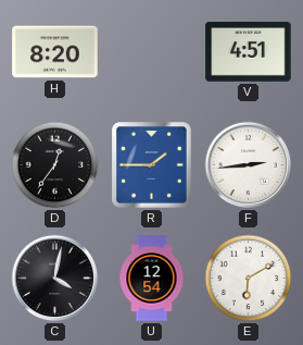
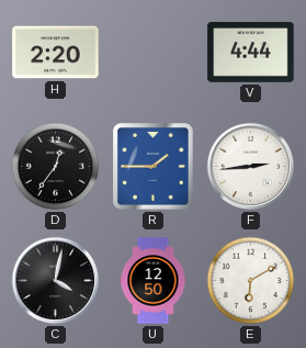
H: 8:20 -> 2:20
V: 4:51 -> 4:44
U: 12:54 -> 12:50
